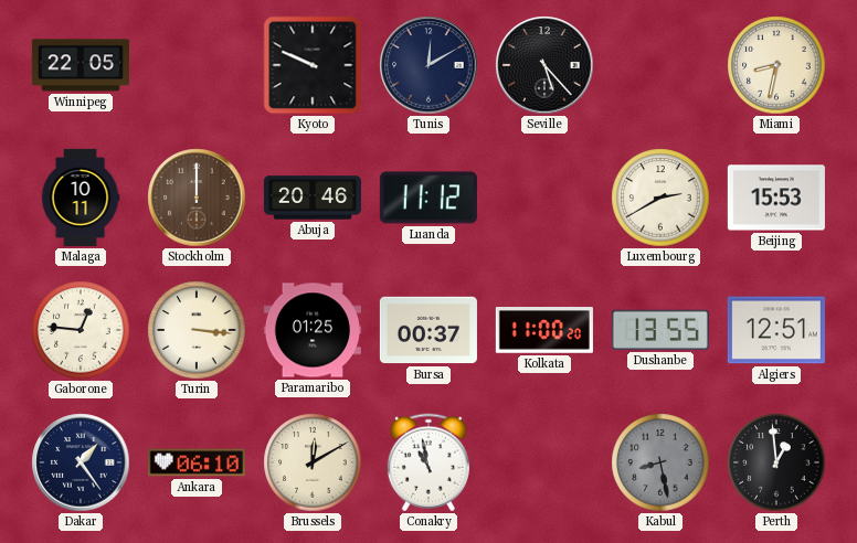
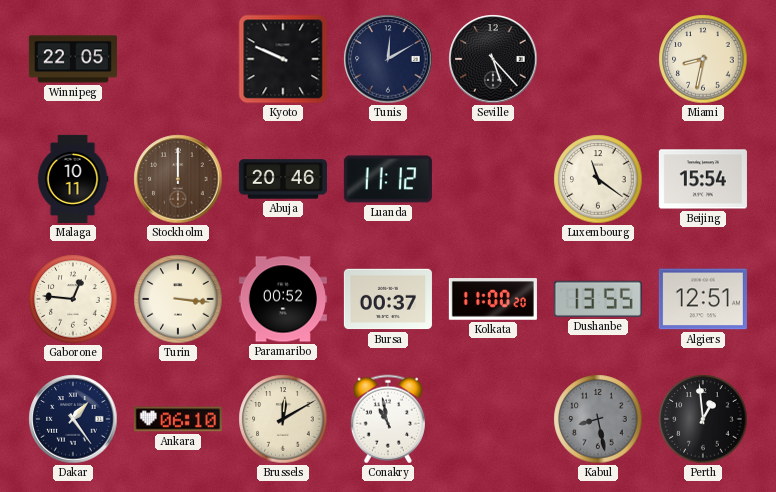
Luxembourg: 2:40 -> 11:21
Beijing: 15:53 -> 15:54
Paramaribo: 01:25 -> 00:52
